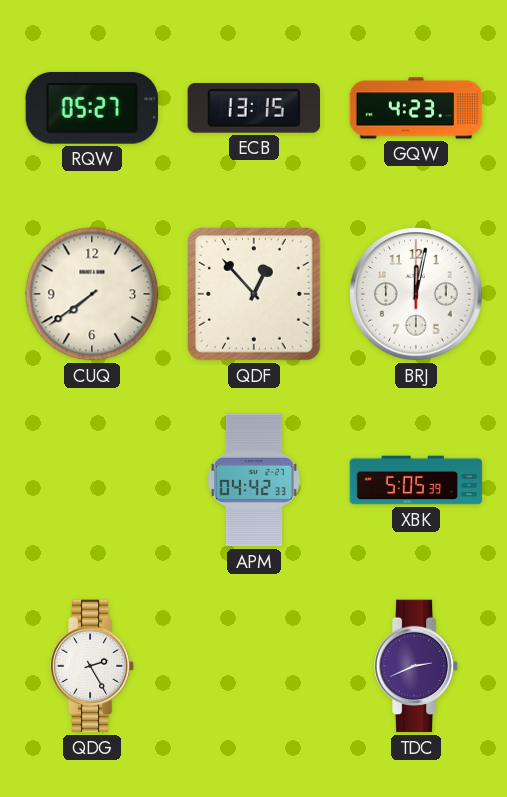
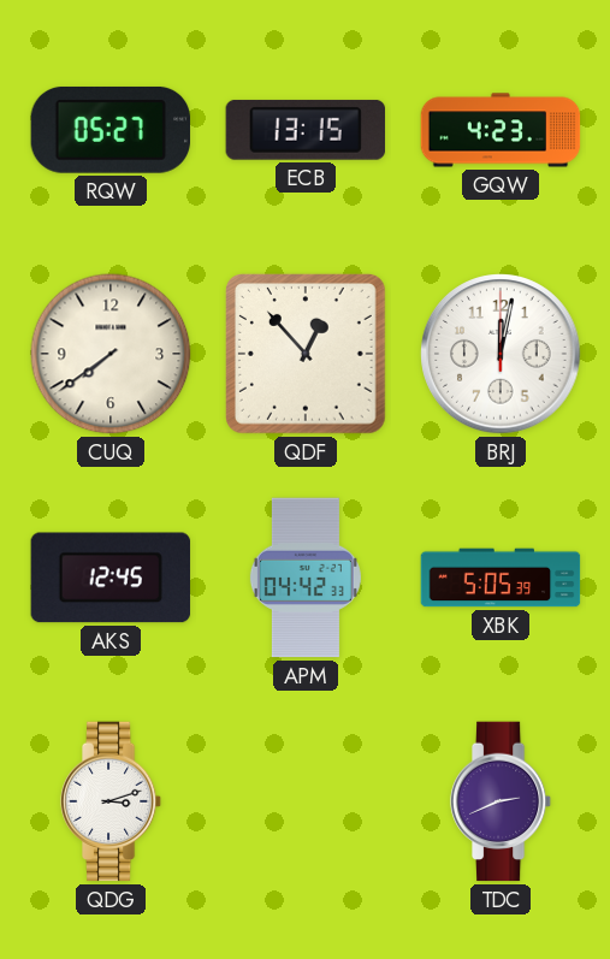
AKS: none -> 12:45
QDG: 2:25 -> 3:12
